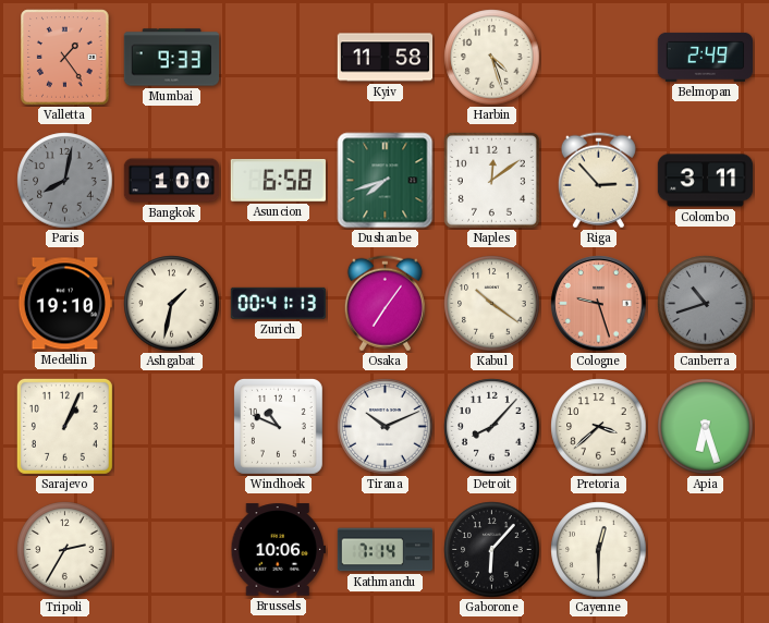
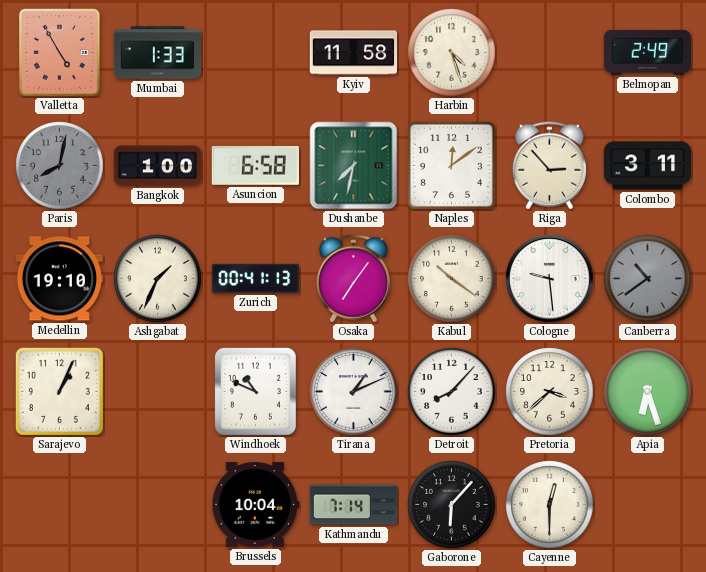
Valletta: 1:24 -> 4:55
Mumbai: 9:33 -> 1:33
Dushanbe: 7:42 -> 7:32
Ashgabat: 1:32 -> 1:34
Cologne: 9:27 -> 9:29
Cologne dial: salmon -> white
Canberra: 10:42 -> 10:39
Tirana: 10:11 -> 1:11
Tripoli: 2:35 -> none
Brussels: 10:06 -> 10:04
